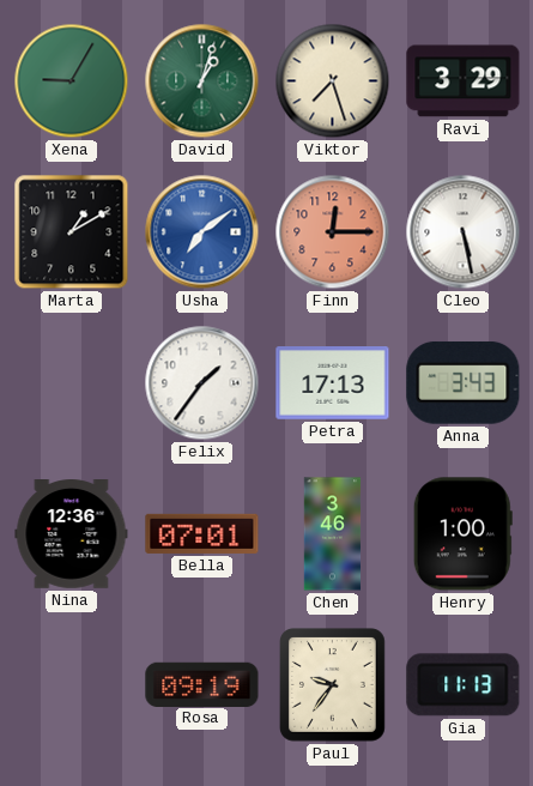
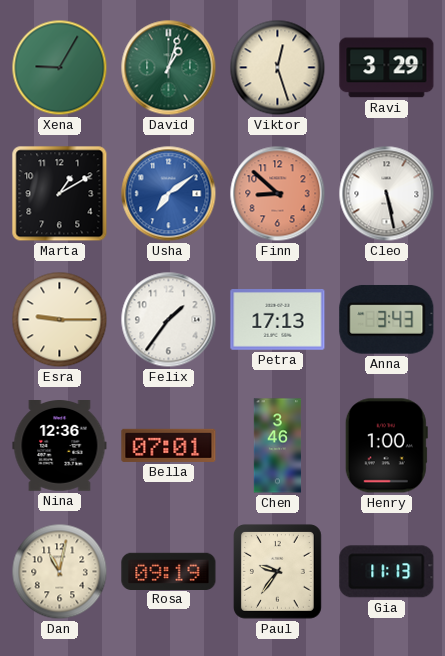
Viktor: 7:27 -> 12:27
Finn: 12:15 -> 8:52
Esra: none -> 9:15
Dan: none -> 11:02
